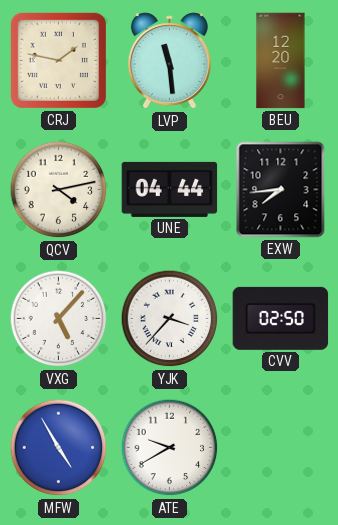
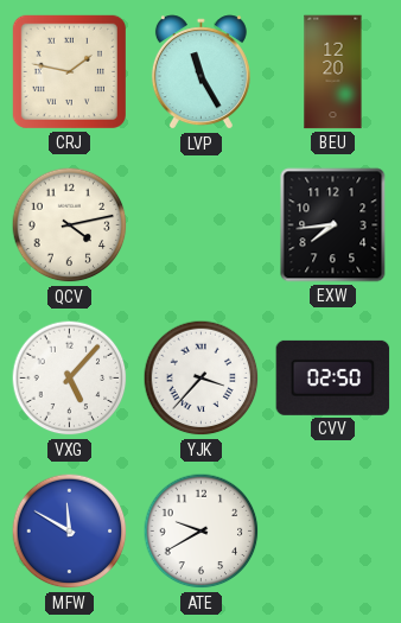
LVP: 11:29 -> 11:25
UNE: 04:44 -> none
MFW: 4:55 -> 11:50
